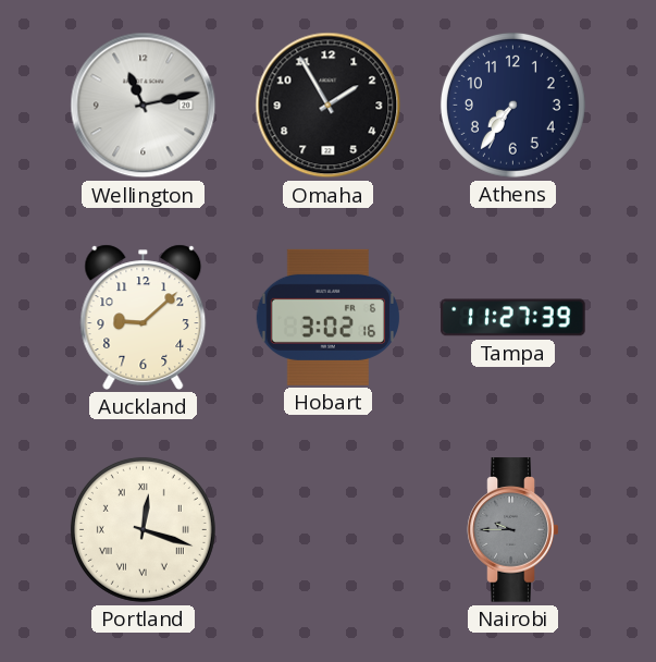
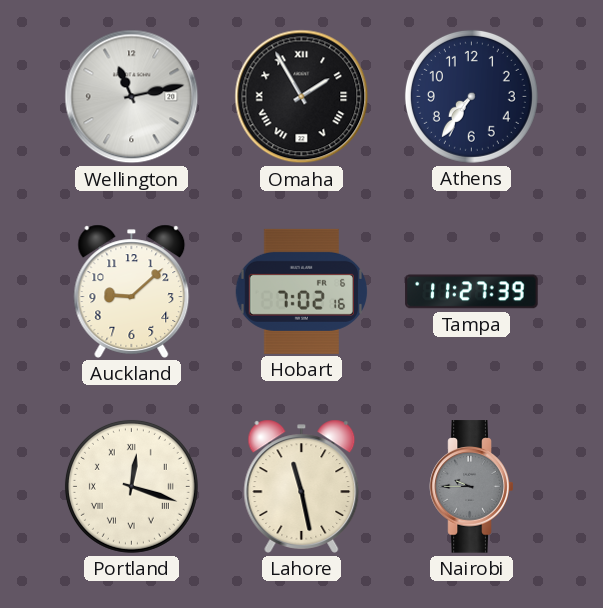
Omaha numerals: Arabic -> Roman
Hobart: 3:02 -> 7:02
Lahore: none -> 11:28
